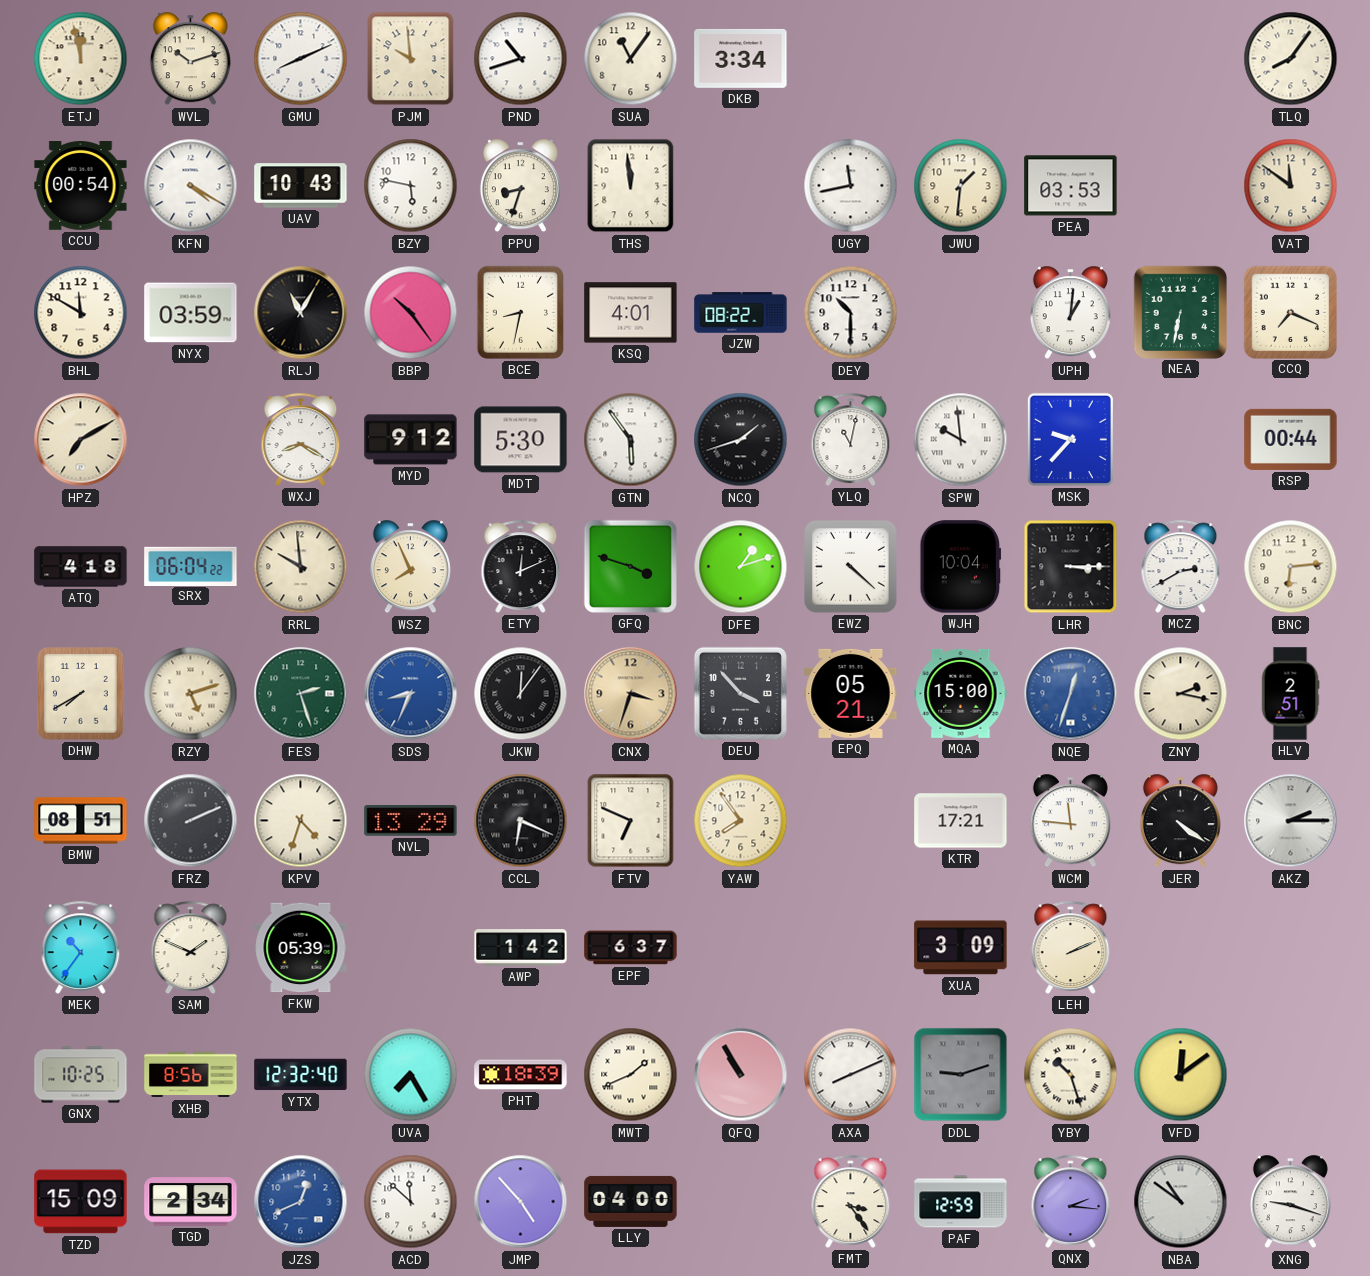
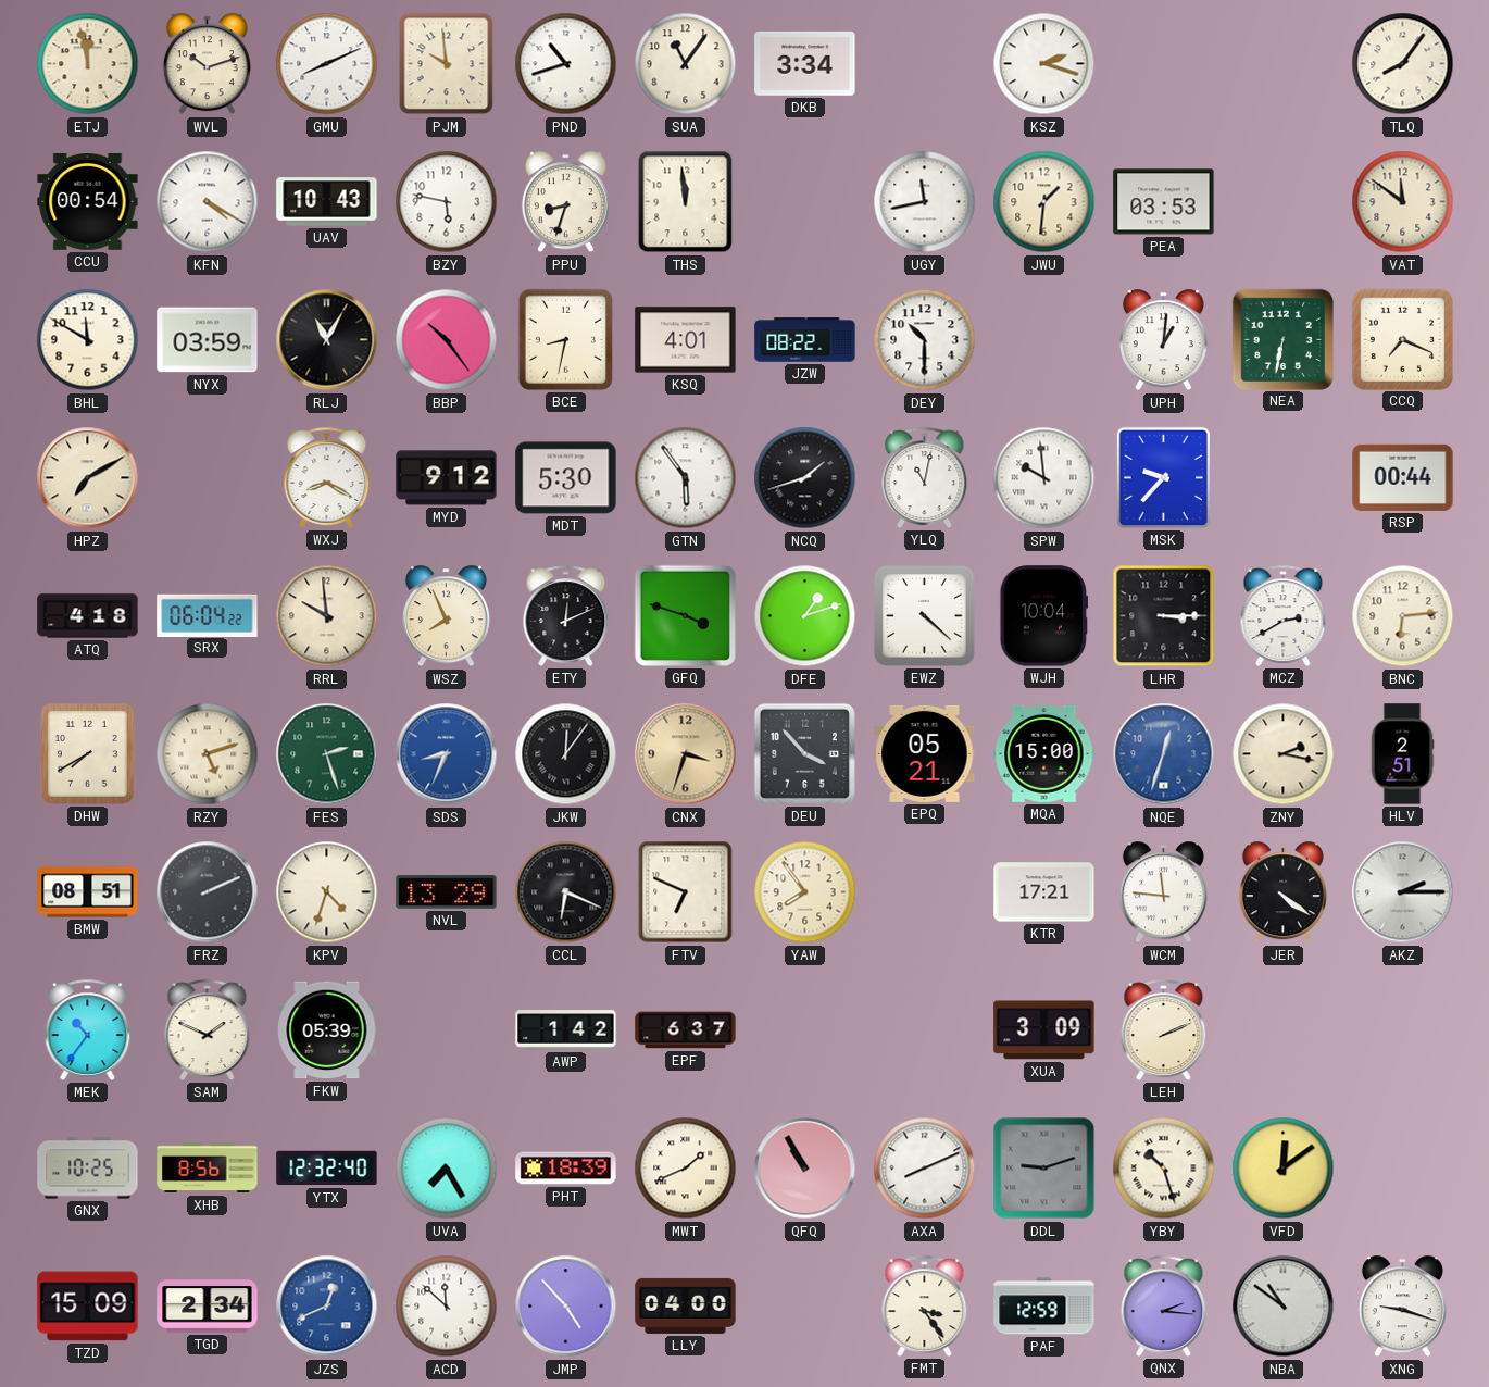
KSZ: none -> 2:18
